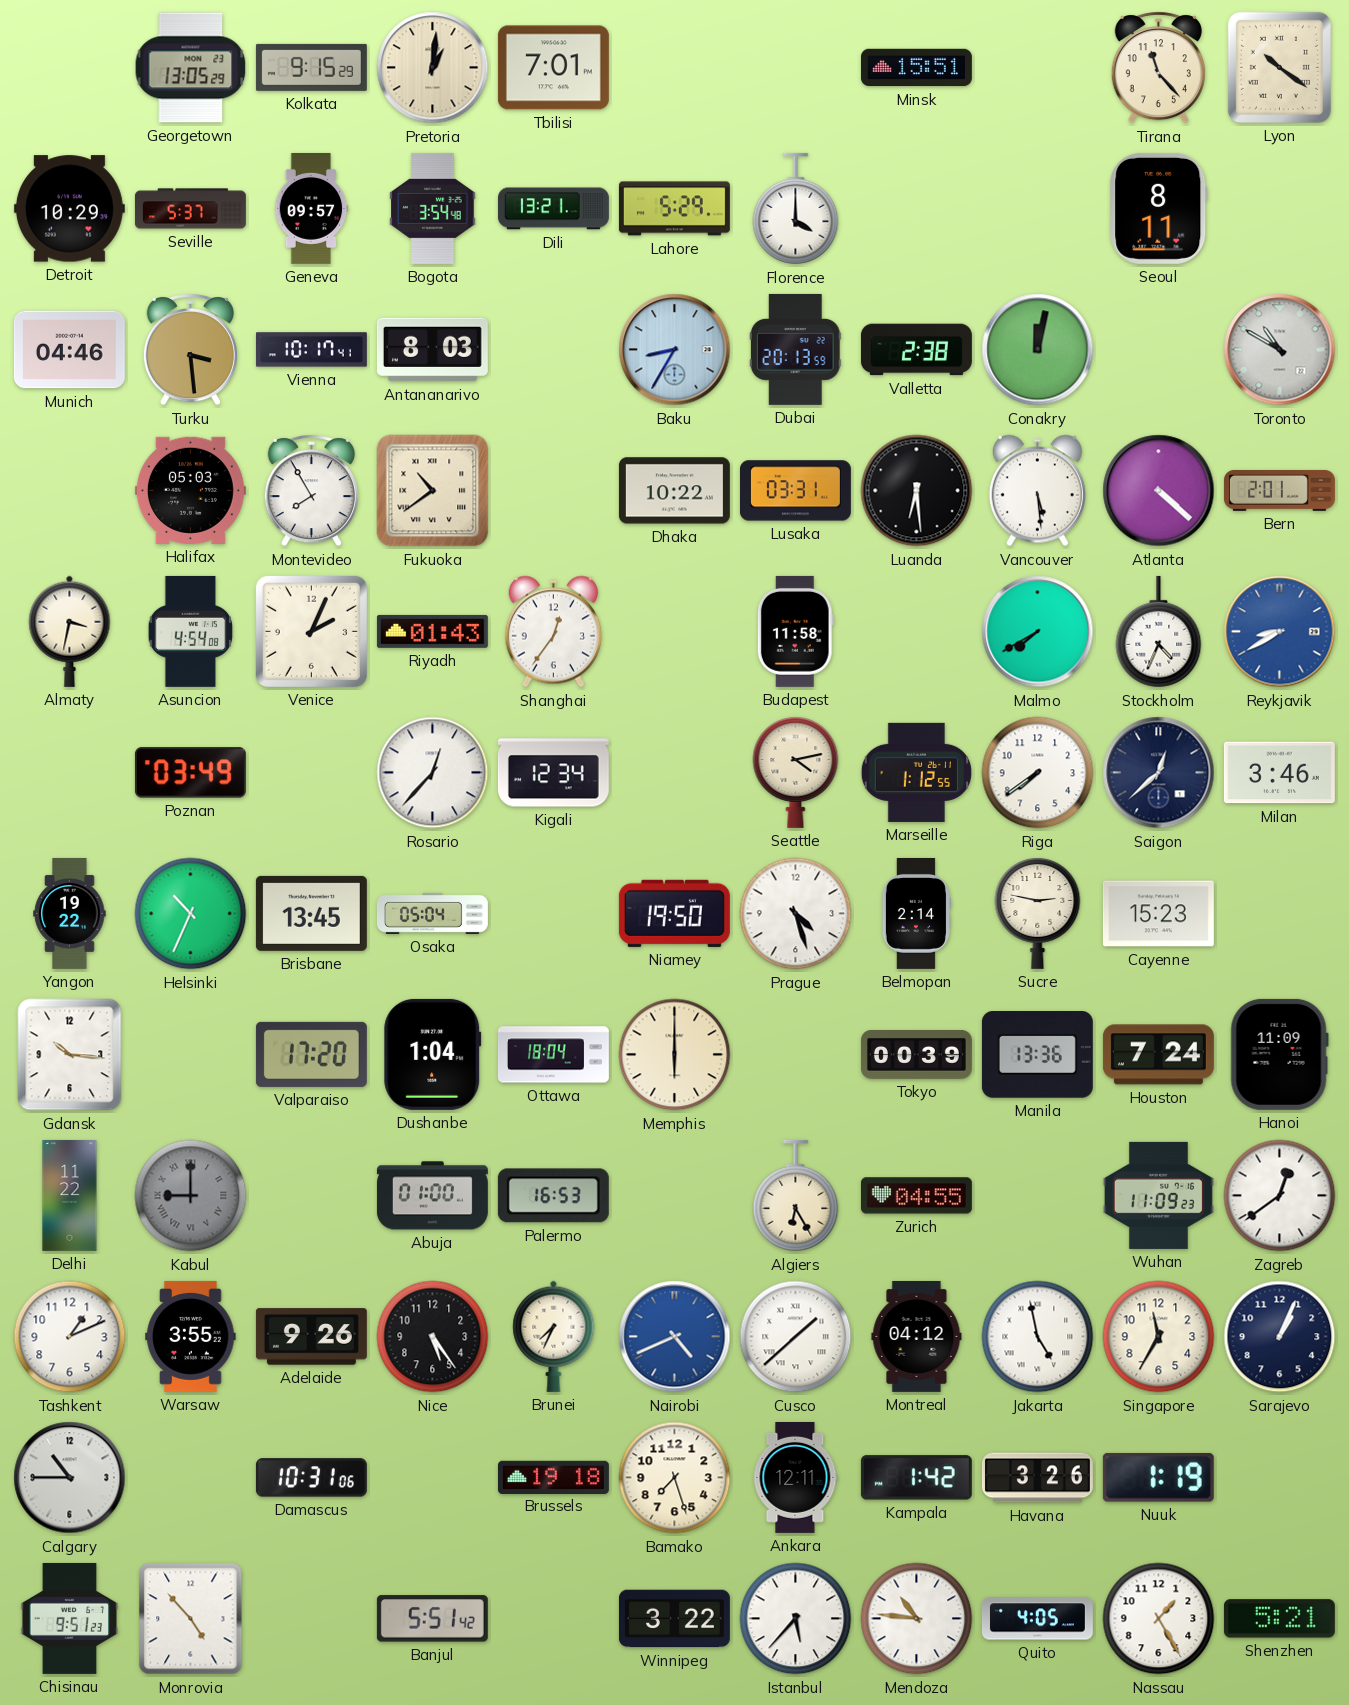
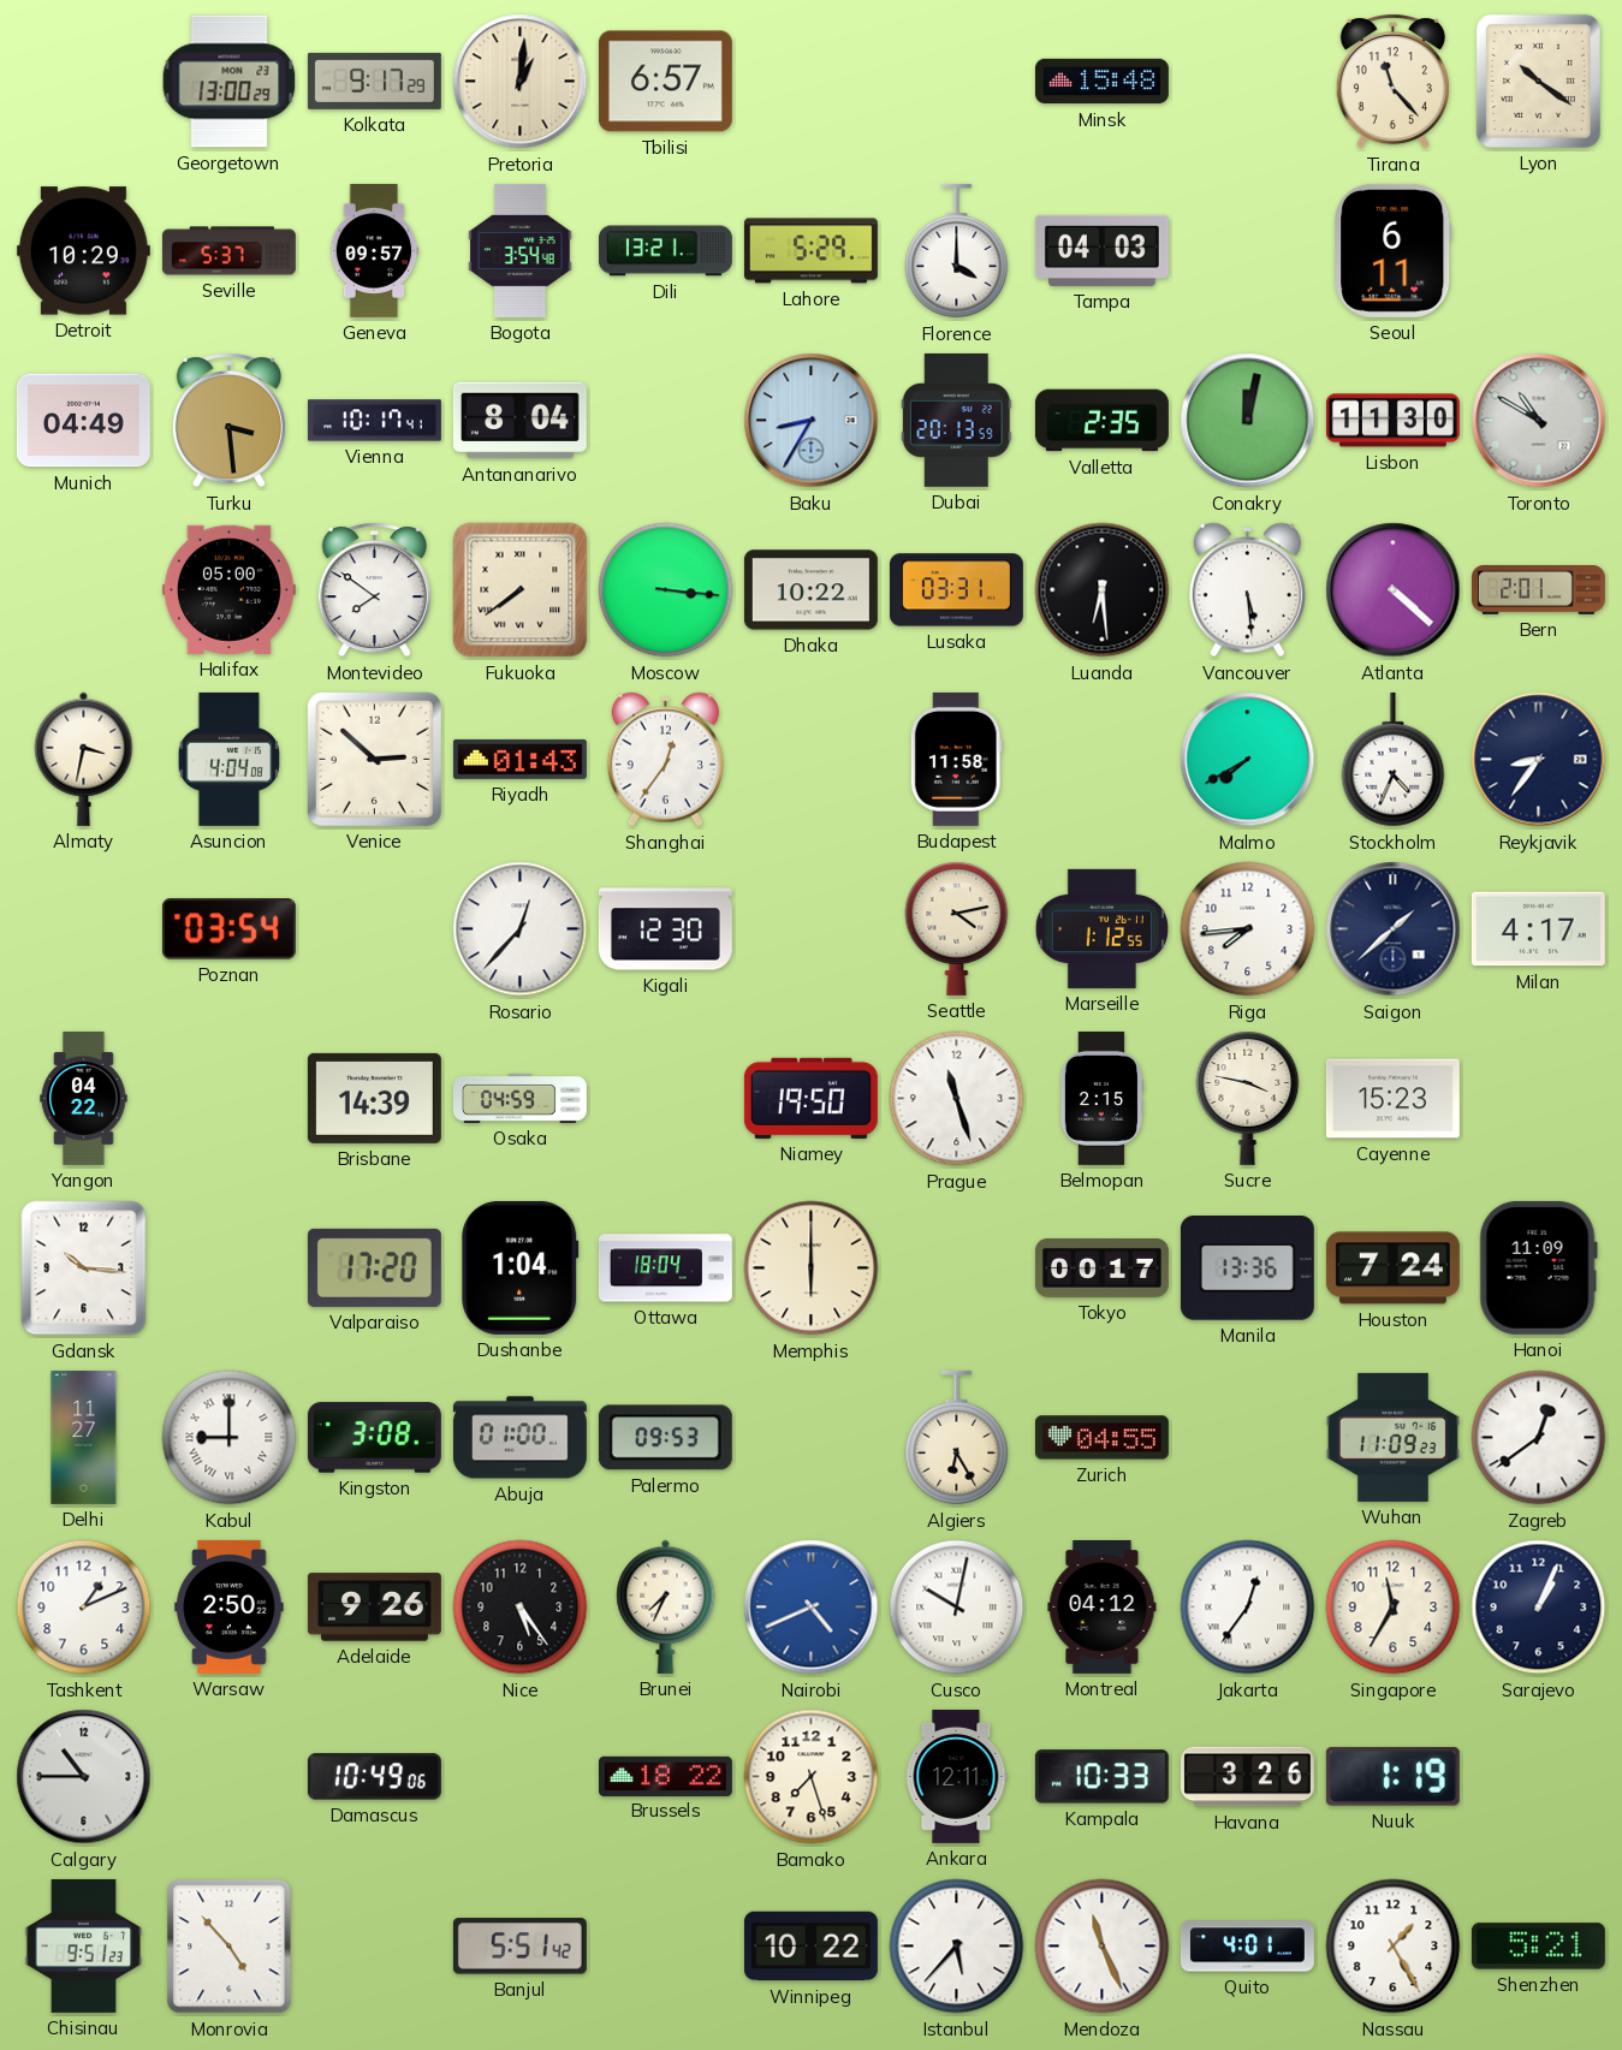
Georgetown: 13:05 -> 13:00
Kolkata: 9:15 -> 9:17
Tbilisi: 7:01 -> 6:57
Minsk: 15:51 -> 15:48
Tampa: none -> 04:03
Seoul: 8:11 -> 6:11
Munich: 04:46 -> 04:49
Antananarivo: 8:03 -> 8:04
Valletta: 2:38 -> 2:35
Lisbon: none -> 11:30
Halifax: 05:03 -> 05:00
Montevideo: 7:55 -> 7:51
Fukuoka: 10:39 -> 7:39
Moscow: none -> 3:16
Asuncion: 4:54 -> 4:04
Venice: 2:04 -> 2:52
Reykjavik: 8:40 -> 8:36
Reykjavik dial: blue -> navy
Poznan: 03:49 -> 03:54
Kigali: 12:34 -> 12:30
Riga: 7:39 -> 7:44
Saigon: 12:38 -> 1:38
Milan: 3:46 -> 4:17
Yangon: 19:22 -> 04:22
Helsinki: 10:34 -> none
Brisbane: 13:45 -> 14:39
Osaka: 05:04 -> 04:59
Prague: 4:27 -> 11:27
Belmopan: 2:14 -> 2:15
Sucre: 2:47 -> 3:47
Tokyo: 00:39 -> 00:17
Delhi: 11:22 -> 11:27
Kabul dial: grey -> white
Kingston: none -> 3:08
Palermo: 16:53 -> 09:53
Warsaw: 3:55 -> 2:50
Cusco: 1:38 -> 10:02
Jakarta: 4:58 -> 12:36
Damascus: 10:31 -> 10:49
Brussels: 19:18 -> 18:22
Kampala: 1:42 -> 10:33
Winnipeg: 3:22 -> 10:22
Mendoza: 10:46 -> 11:26
Quito: 4:05 -> 4:01
